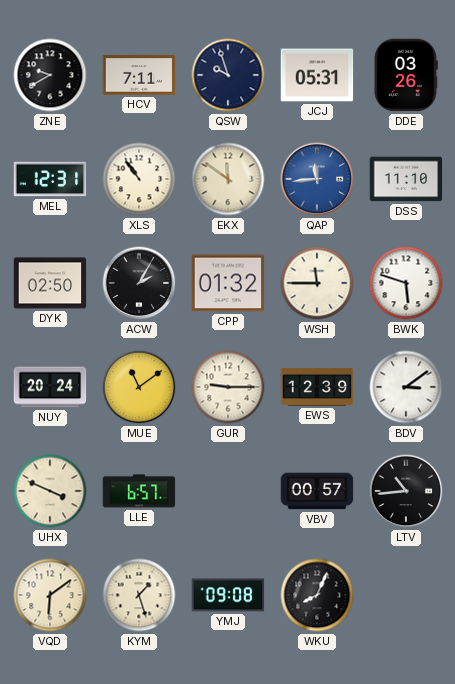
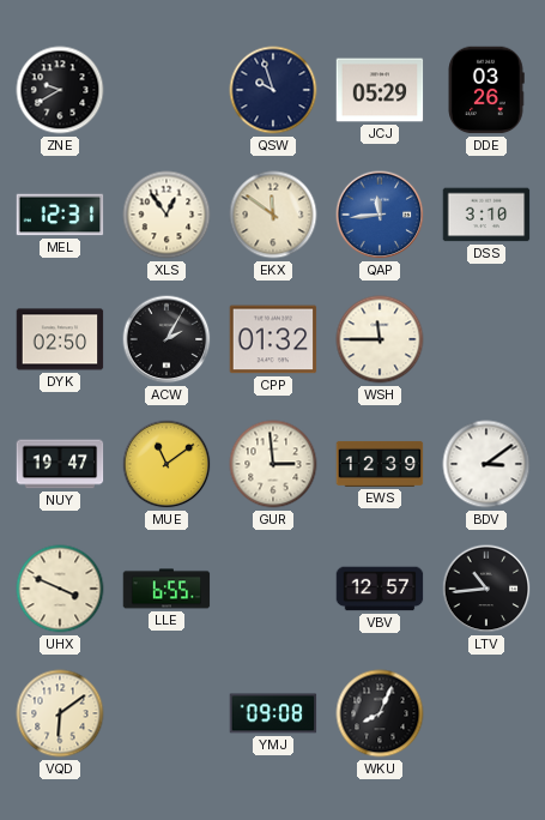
HCV: 7:11 -> none
JCJ: 05:31 -> 05:29
XLS: 10:54 -> 12:54
DSS: 11:10 -> 3:10
BWK: 5:48 -> none
NUY: 20:24 -> 19:47
GUR: 9:15 -> 2:59
LLE: 6:57 -> 6:55
VBV: 00:57 -> 12:57
KYM: 1:27 -> none
